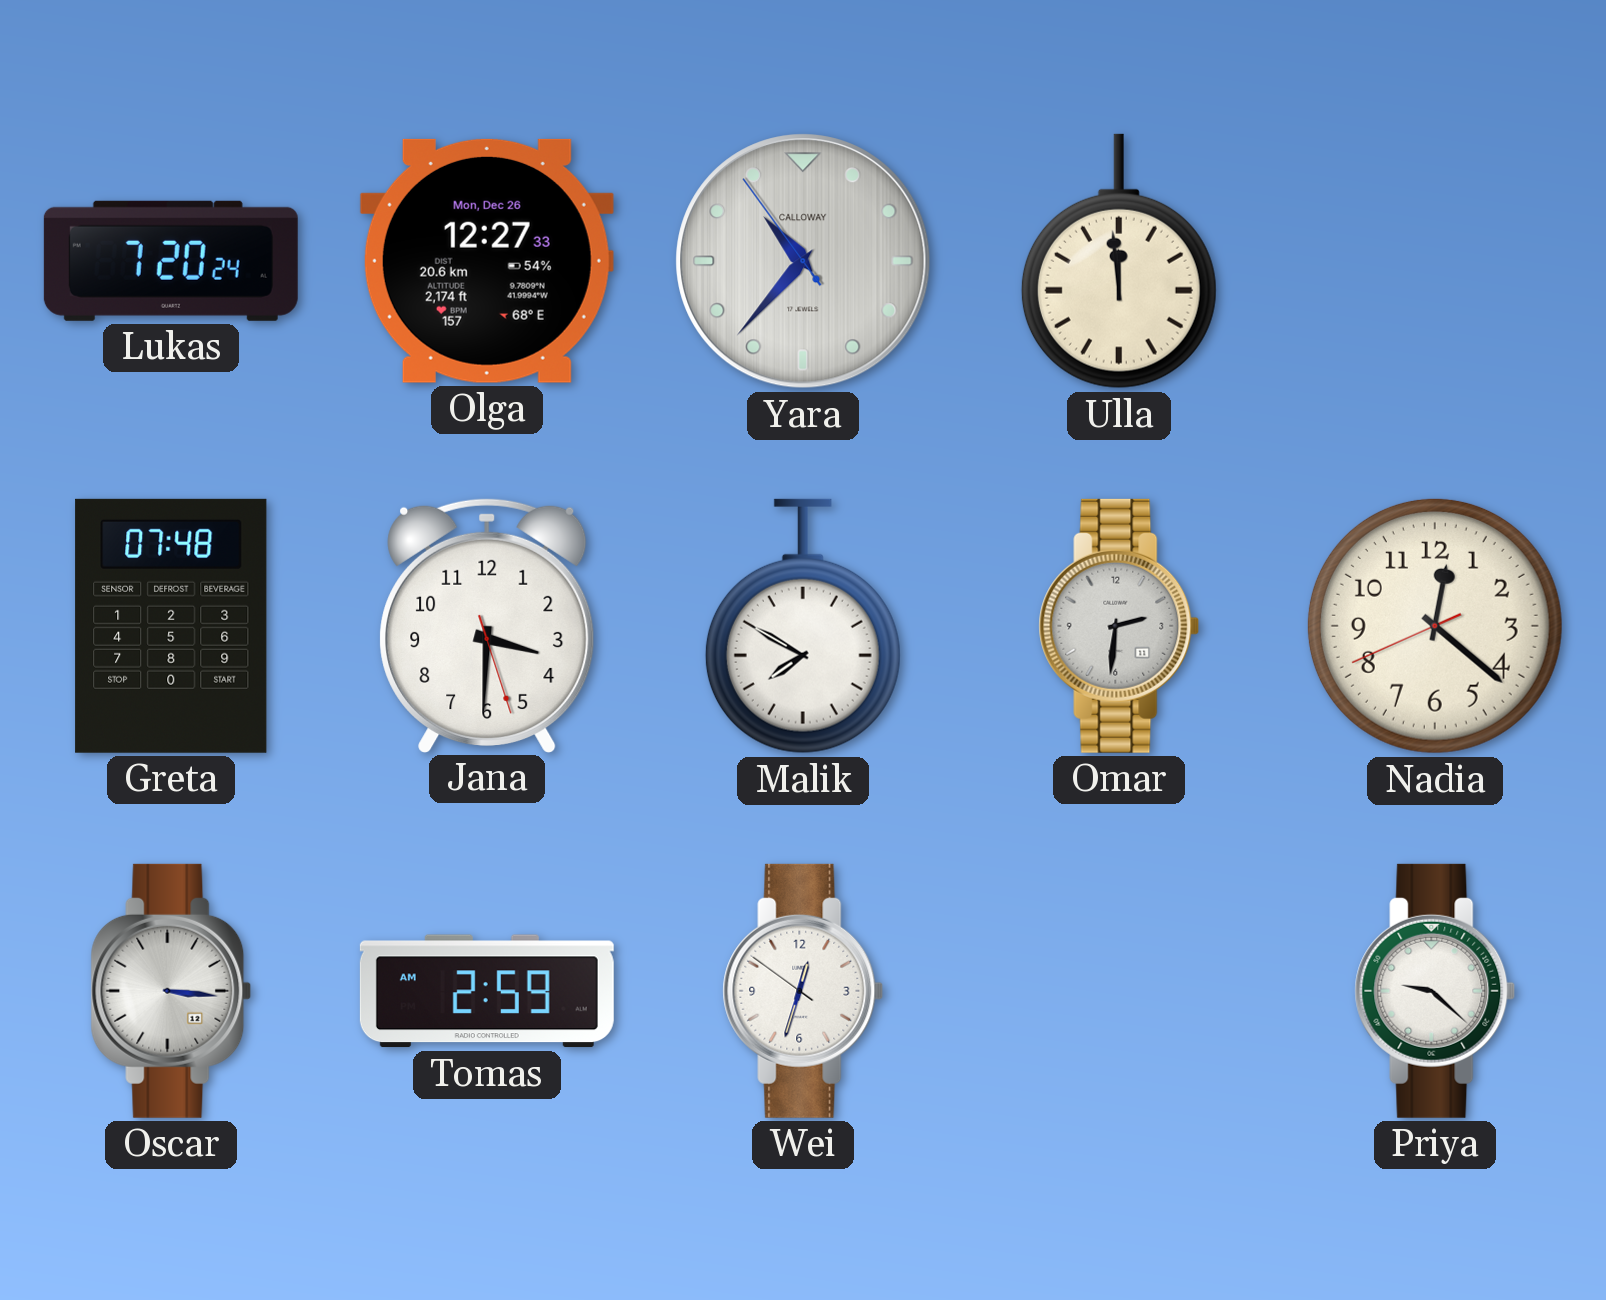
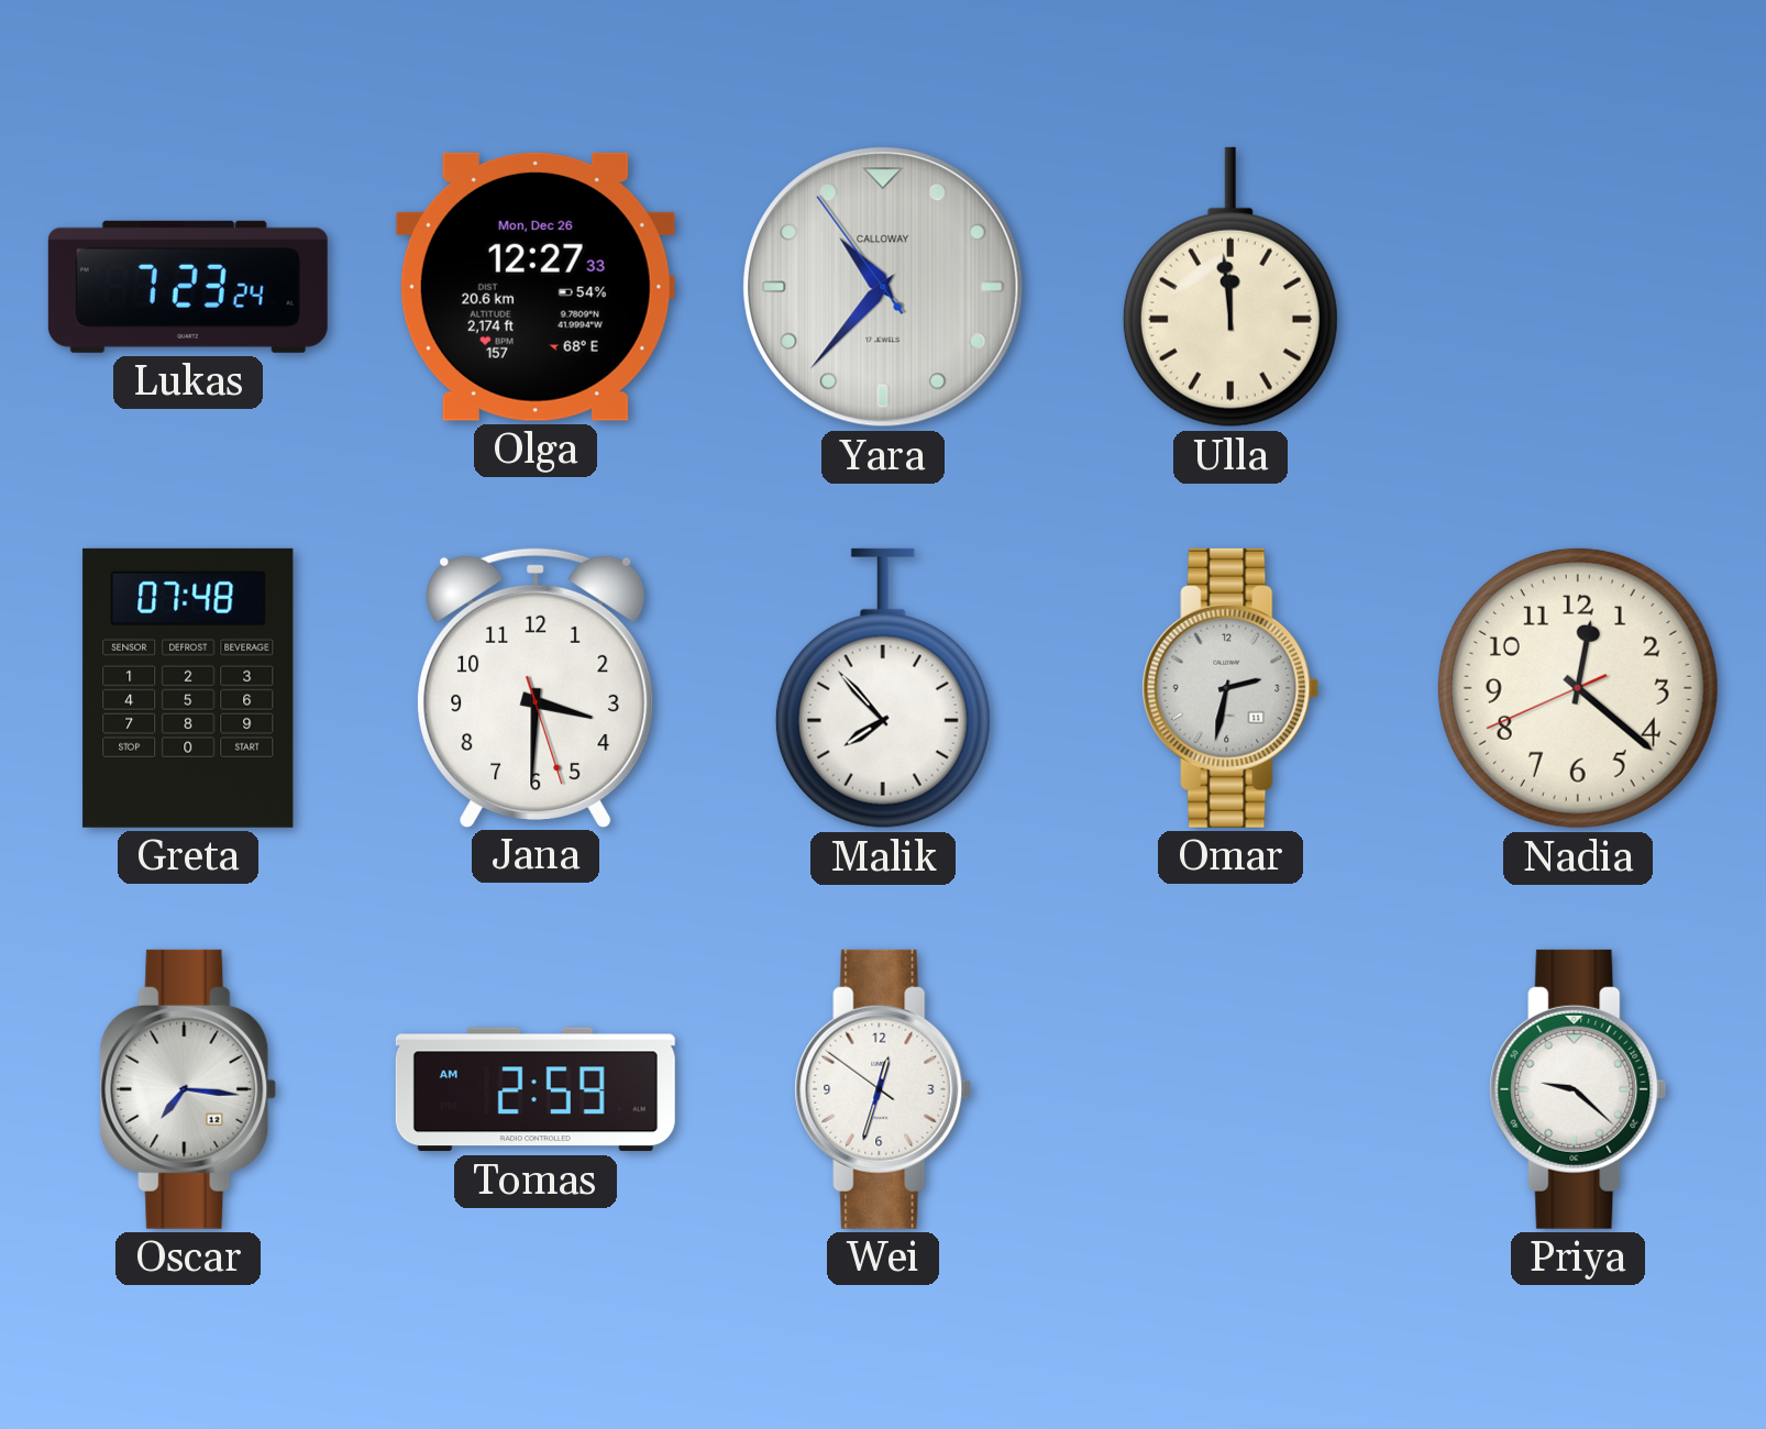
Lukas: 7:20 -> 7:23
Malik: 7:50 -> 7:53
Omar: 2:31 -> 2:32
Oscar: 3:16 -> 7:16
